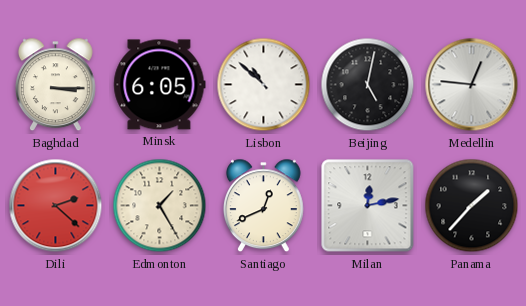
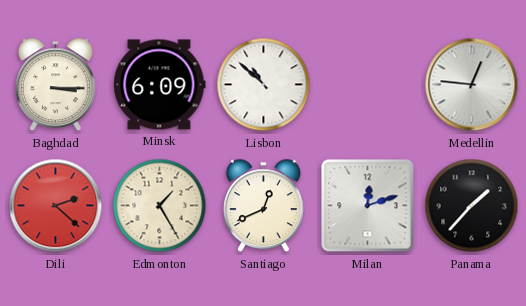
Minsk: 6:05 -> 6:09
Beijing: 5:02 -> none
Milan: 12:13 -> 12:12
